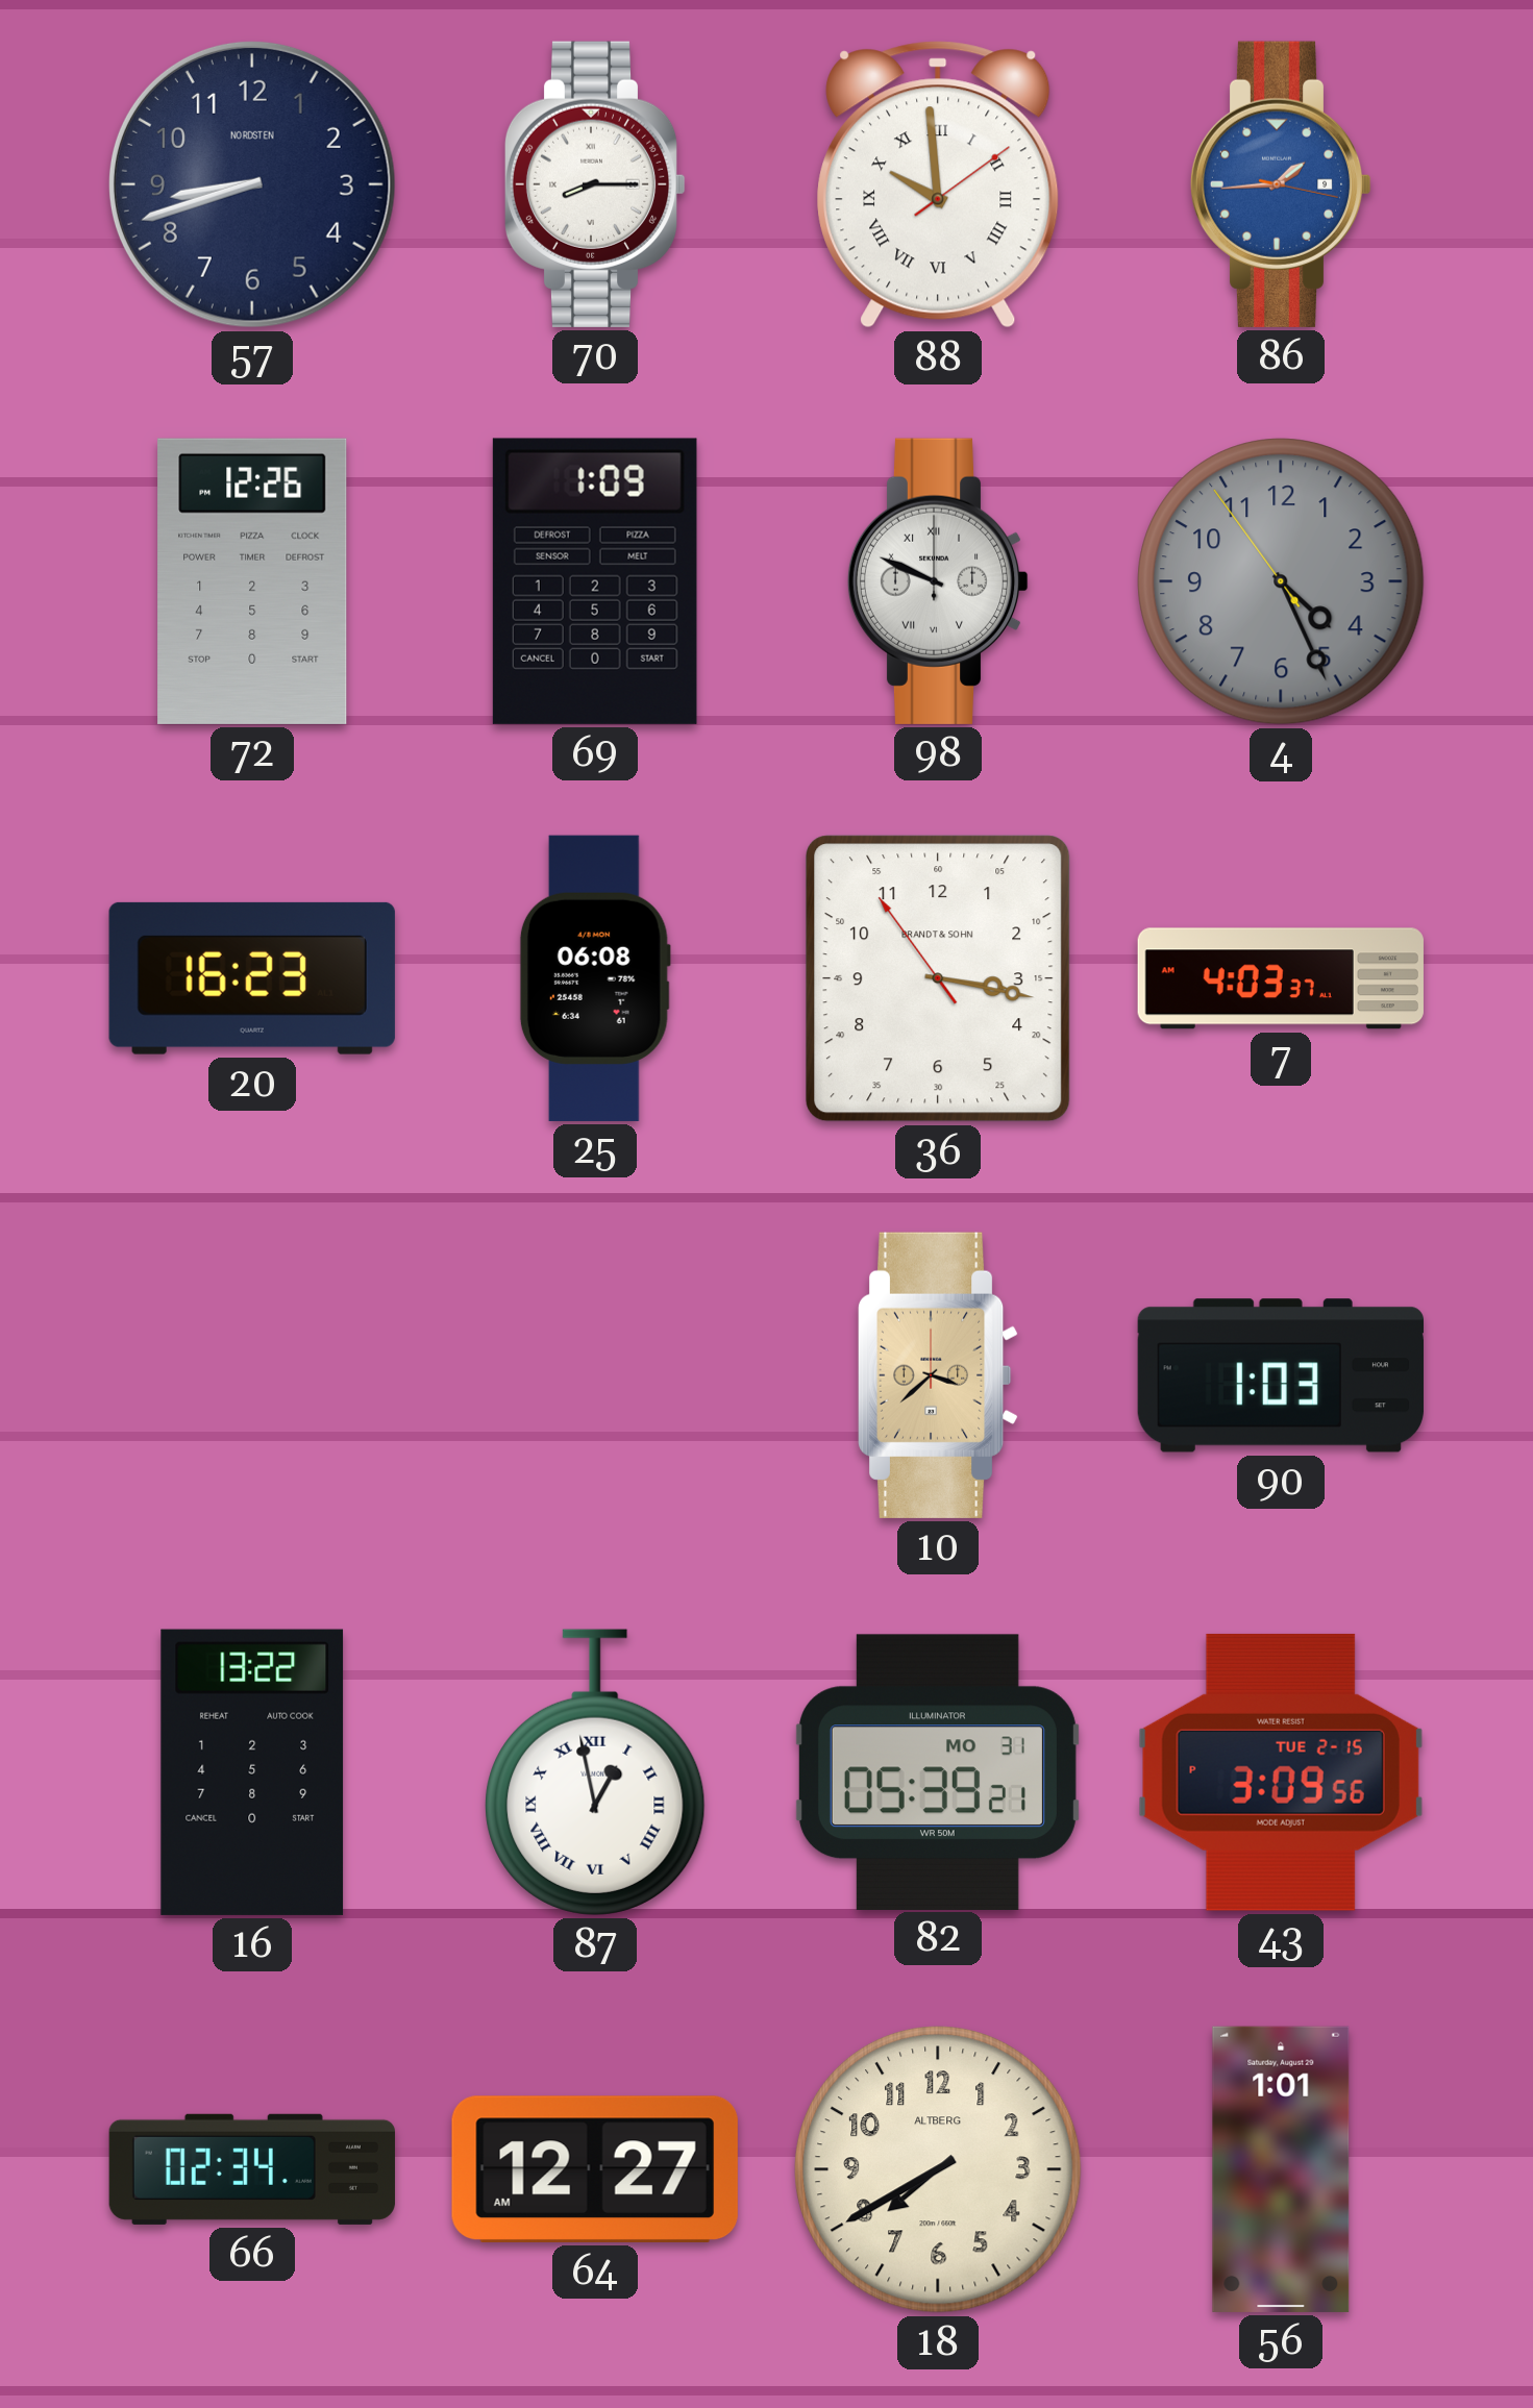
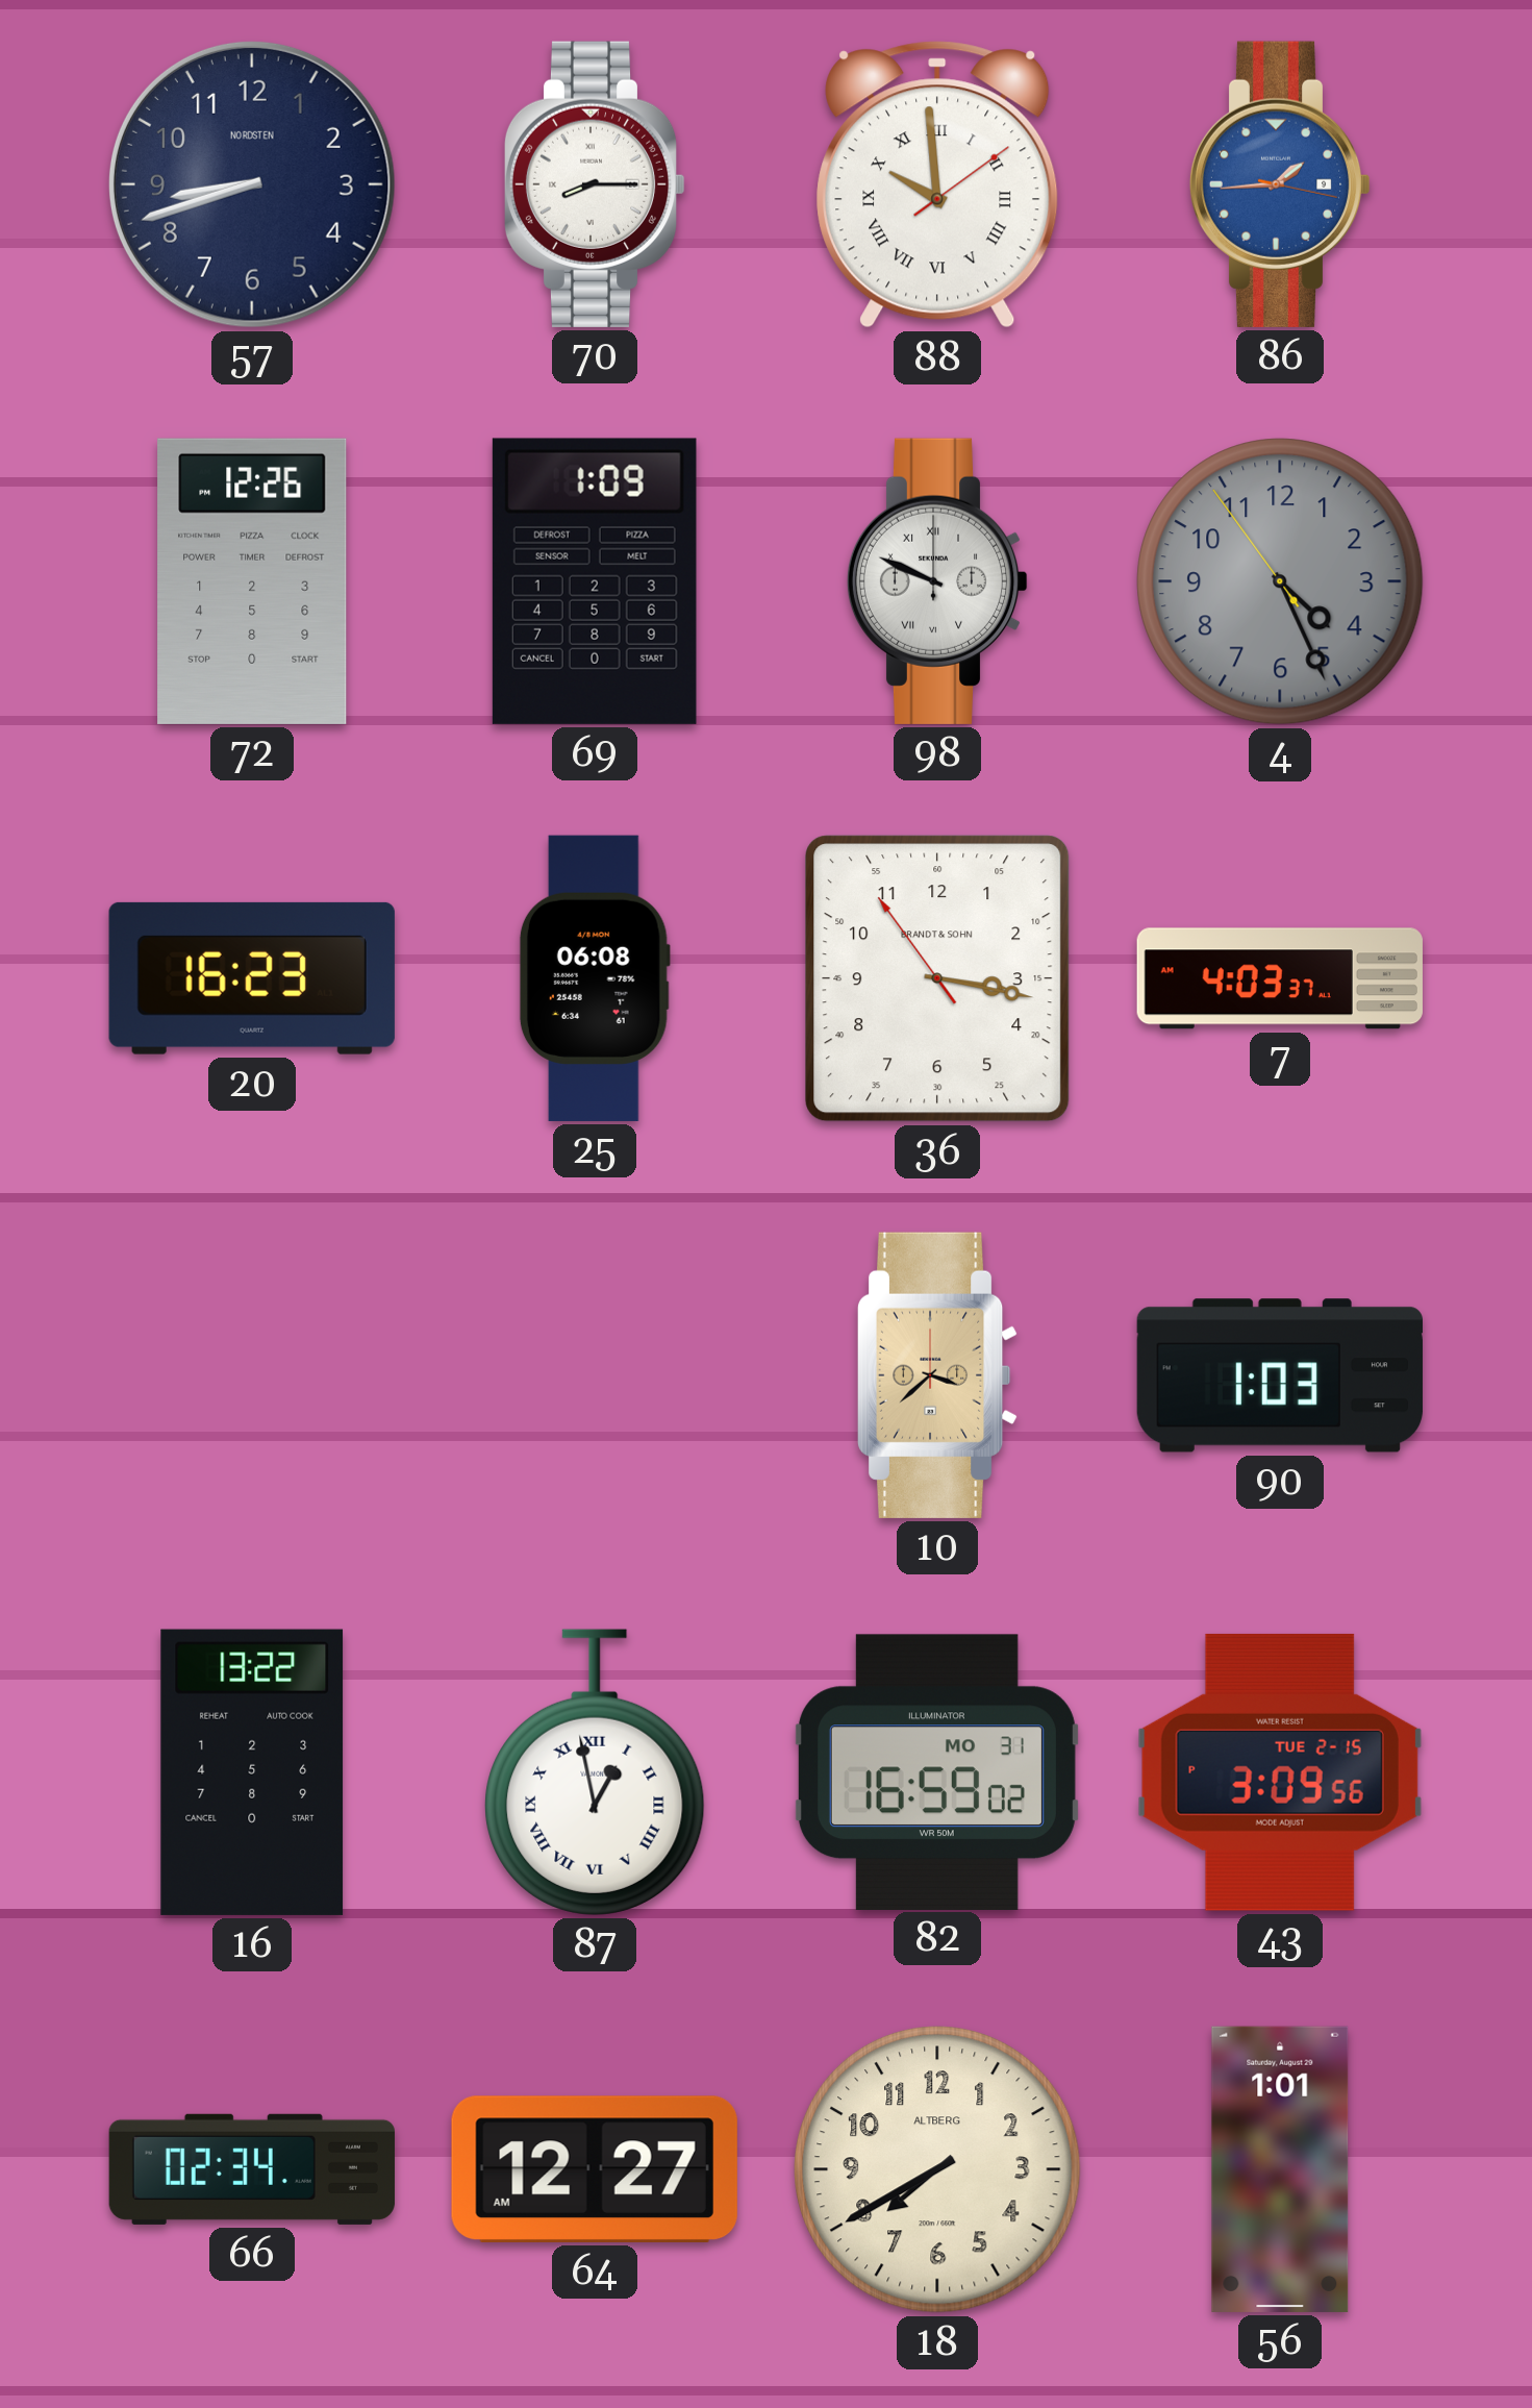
82: 05:39 -> 16:59
